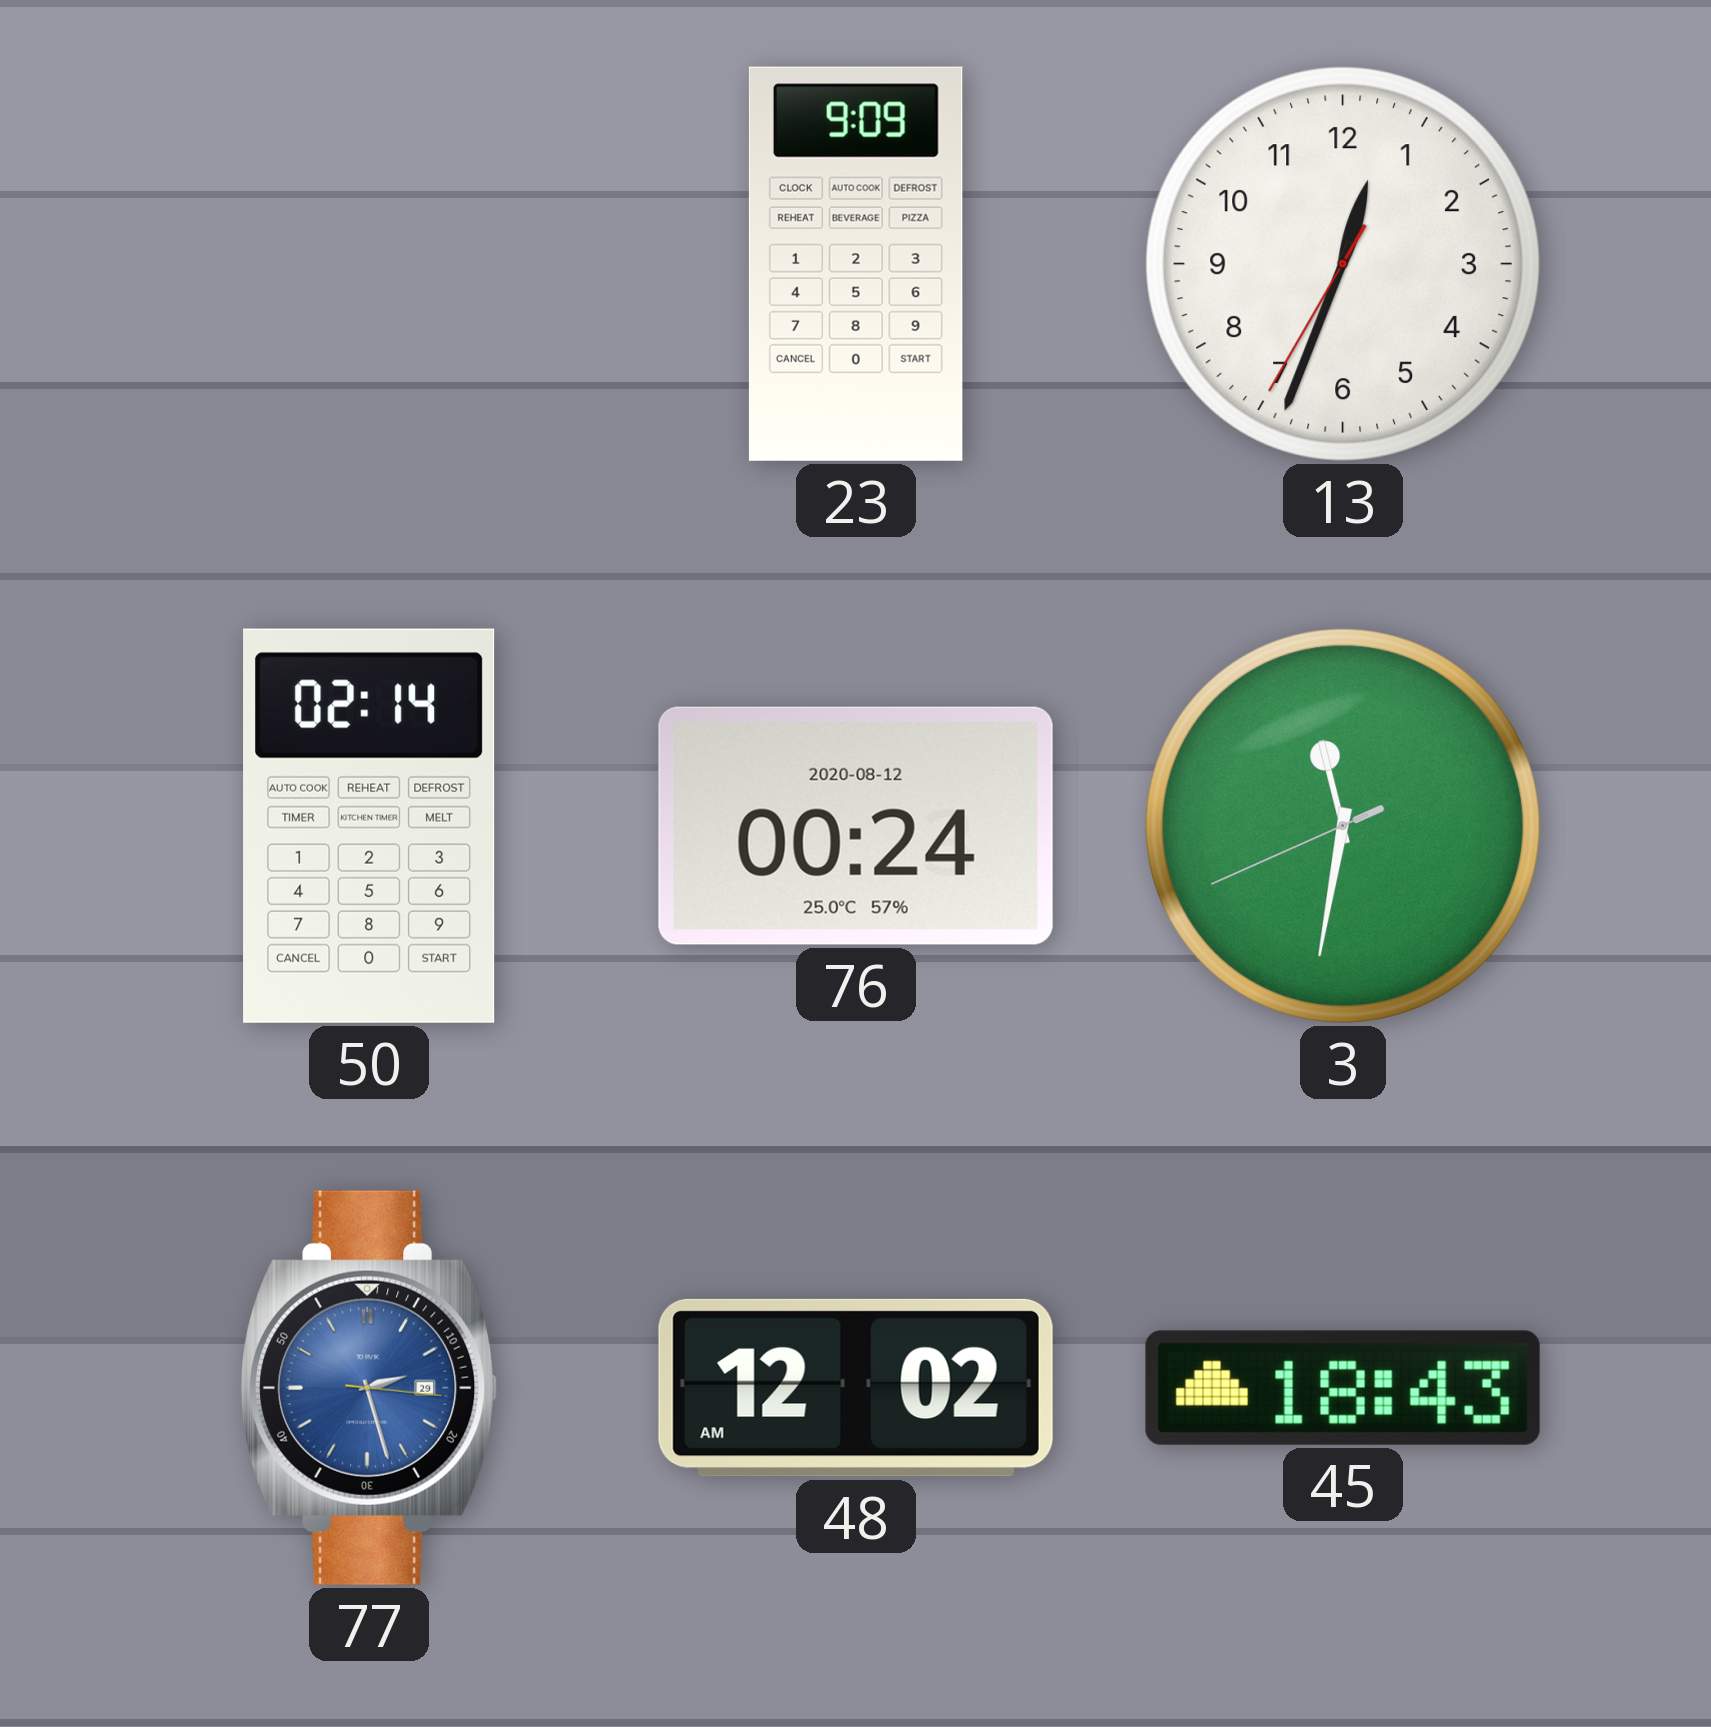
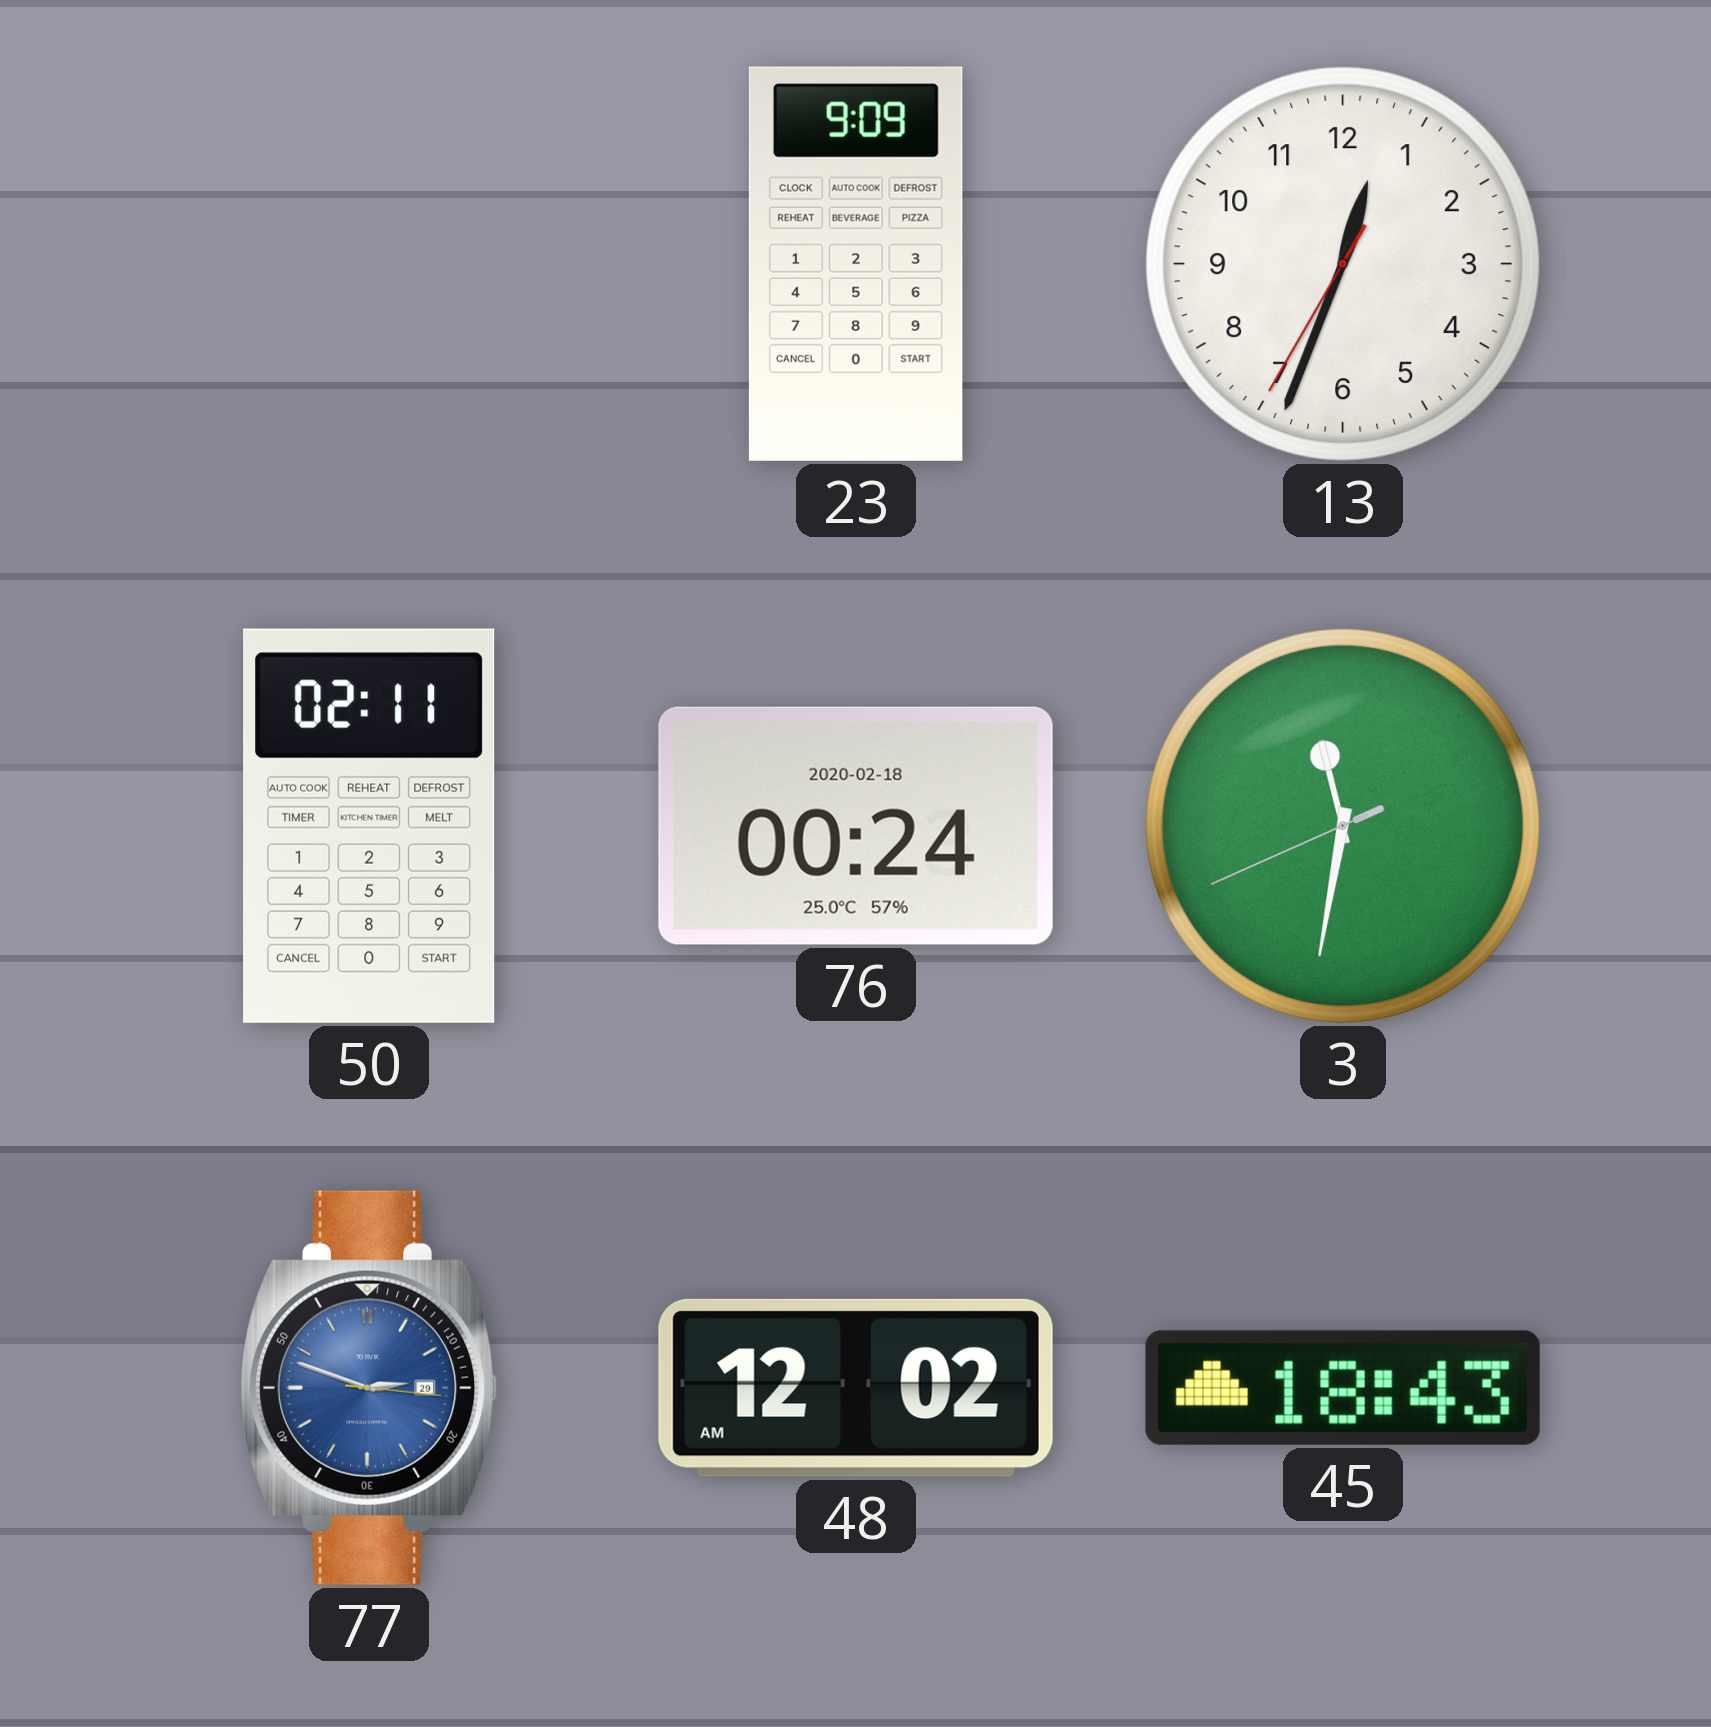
50: 02:14 -> 02:11
76 date: 2020-08-12 -> 2020-02-18
77: 2:27 -> 2:48
